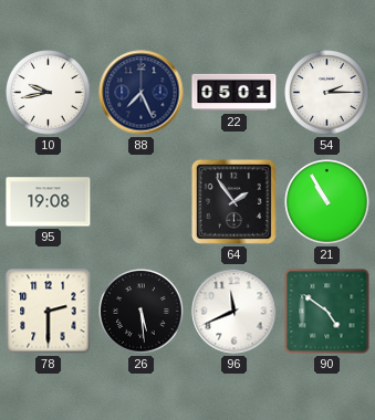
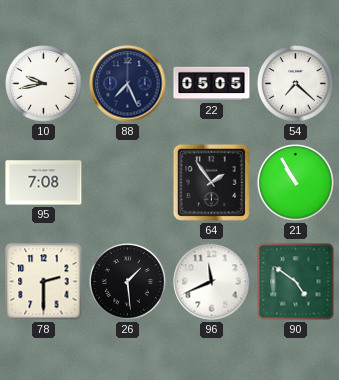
22: 05:01 -> 05:05
54: 2:15 -> 7:22
95: 19:08 -> 7:08
26: 5:29 -> 1:29
